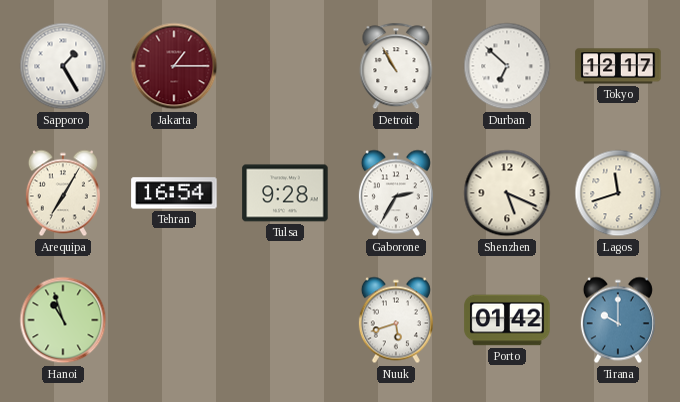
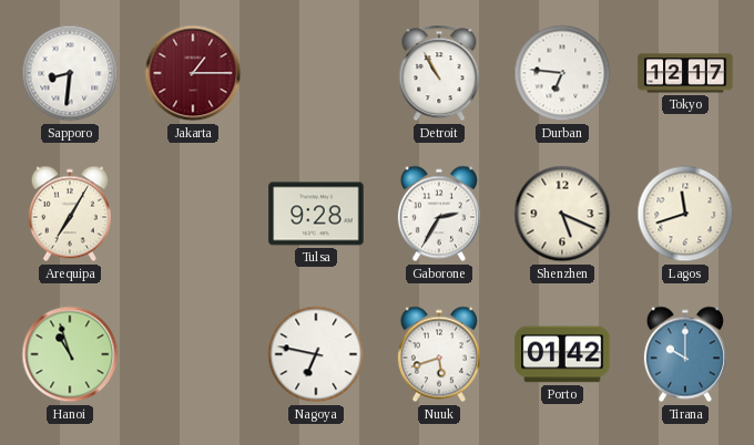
Sapporo: 1:25 -> 8:31
Durban: 6:52 -> 6:46
Tehran: 16:54 -> none
Nagoya: none -> 6:47
